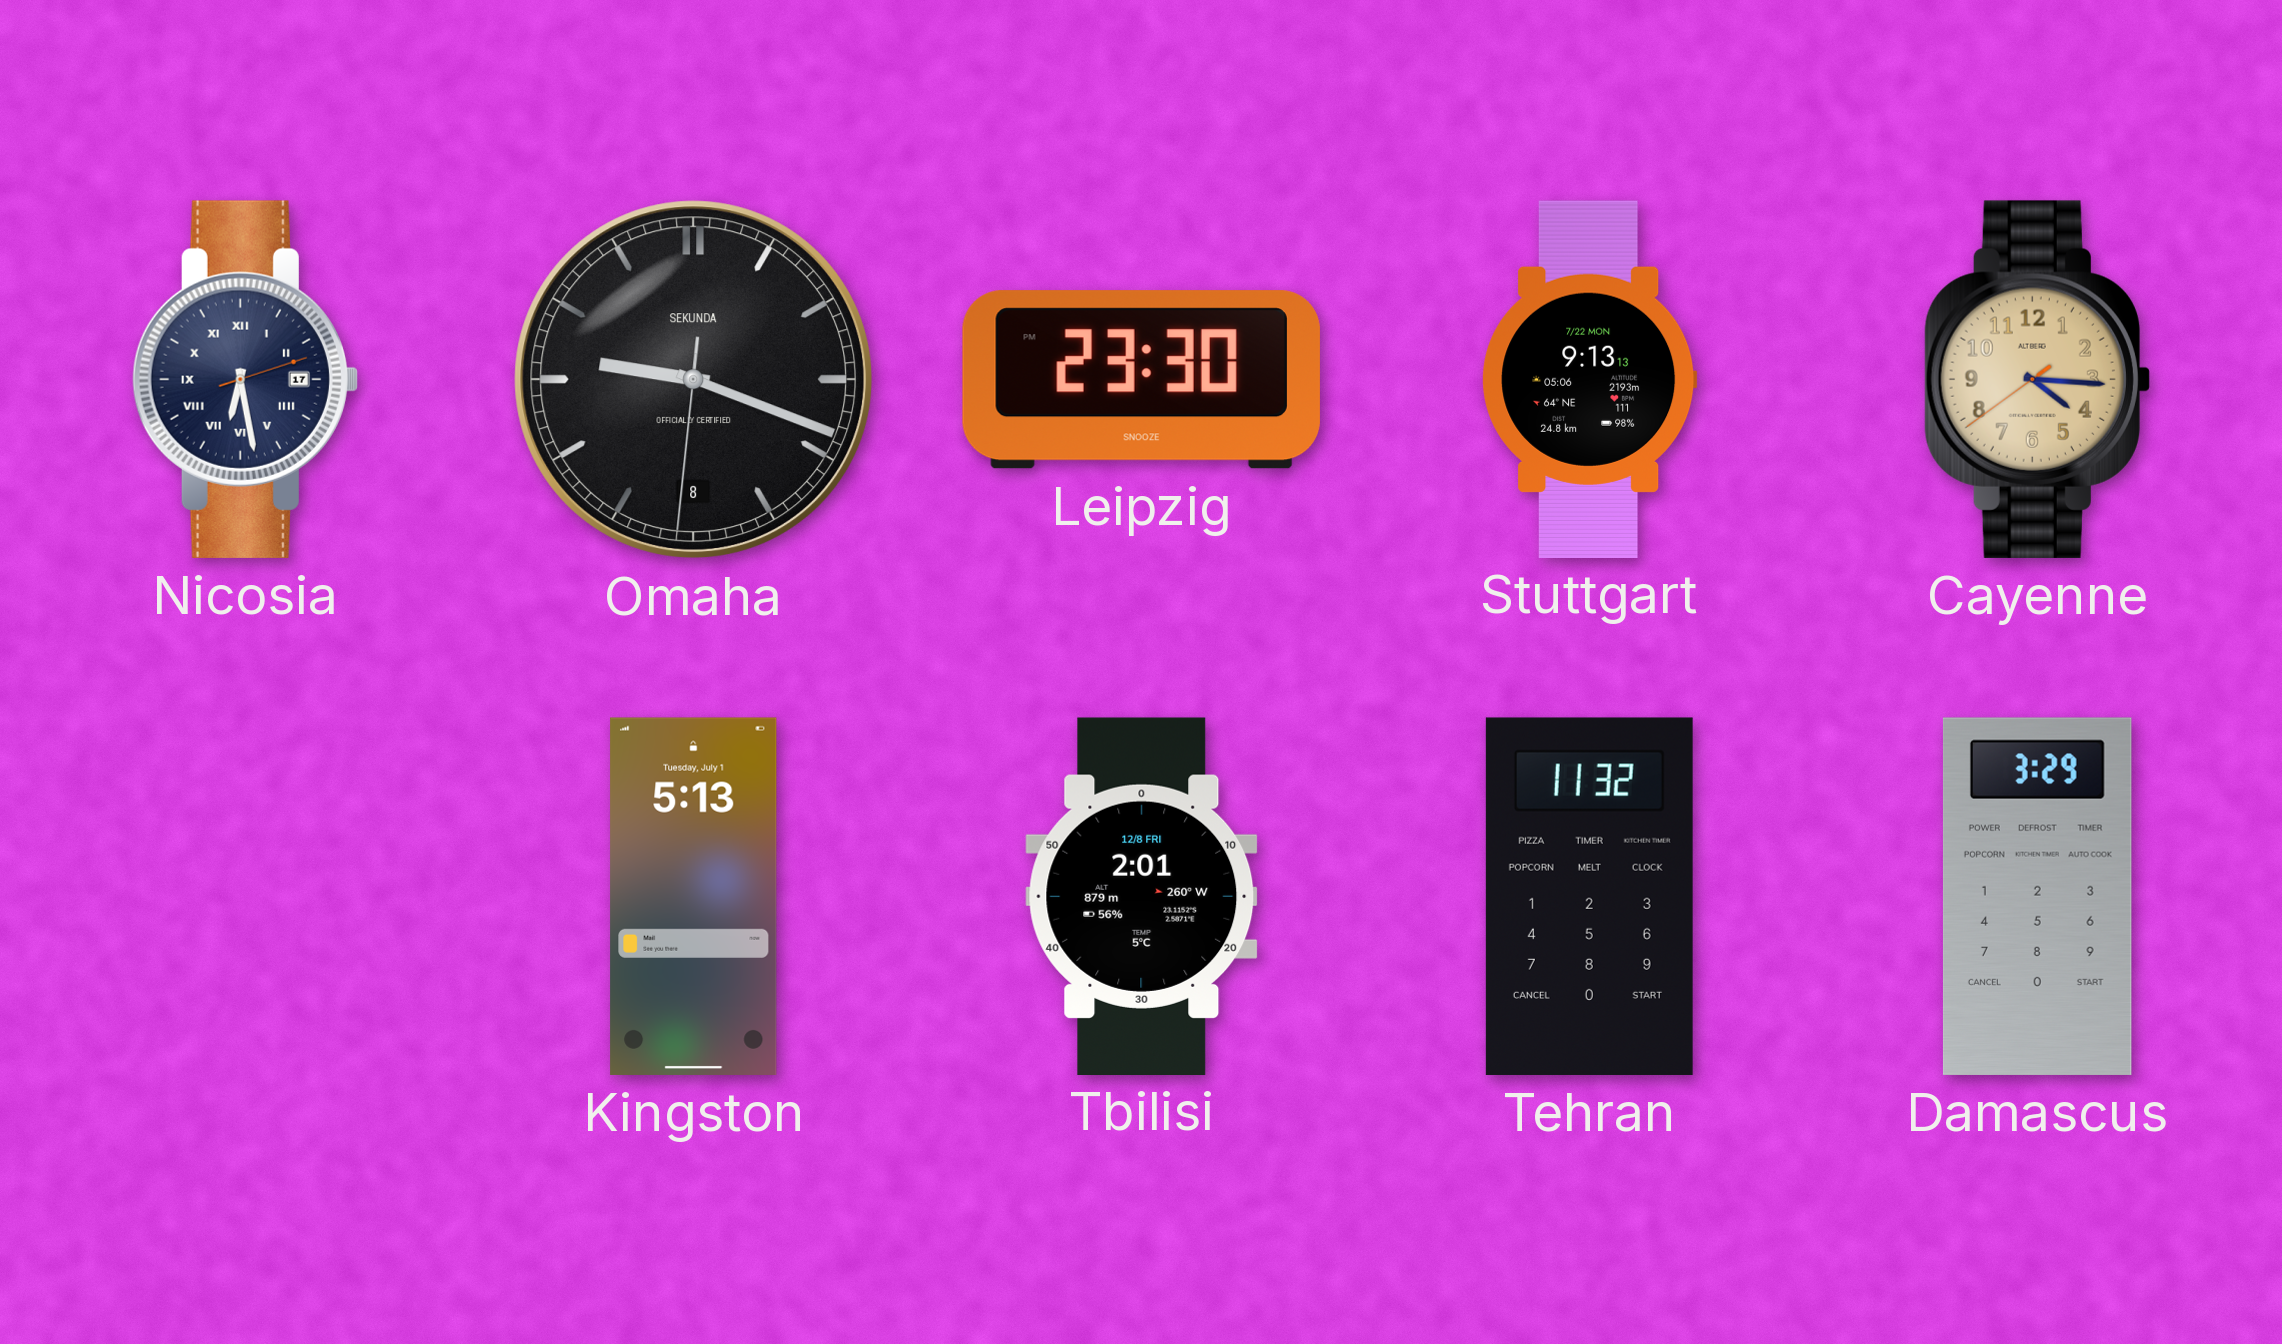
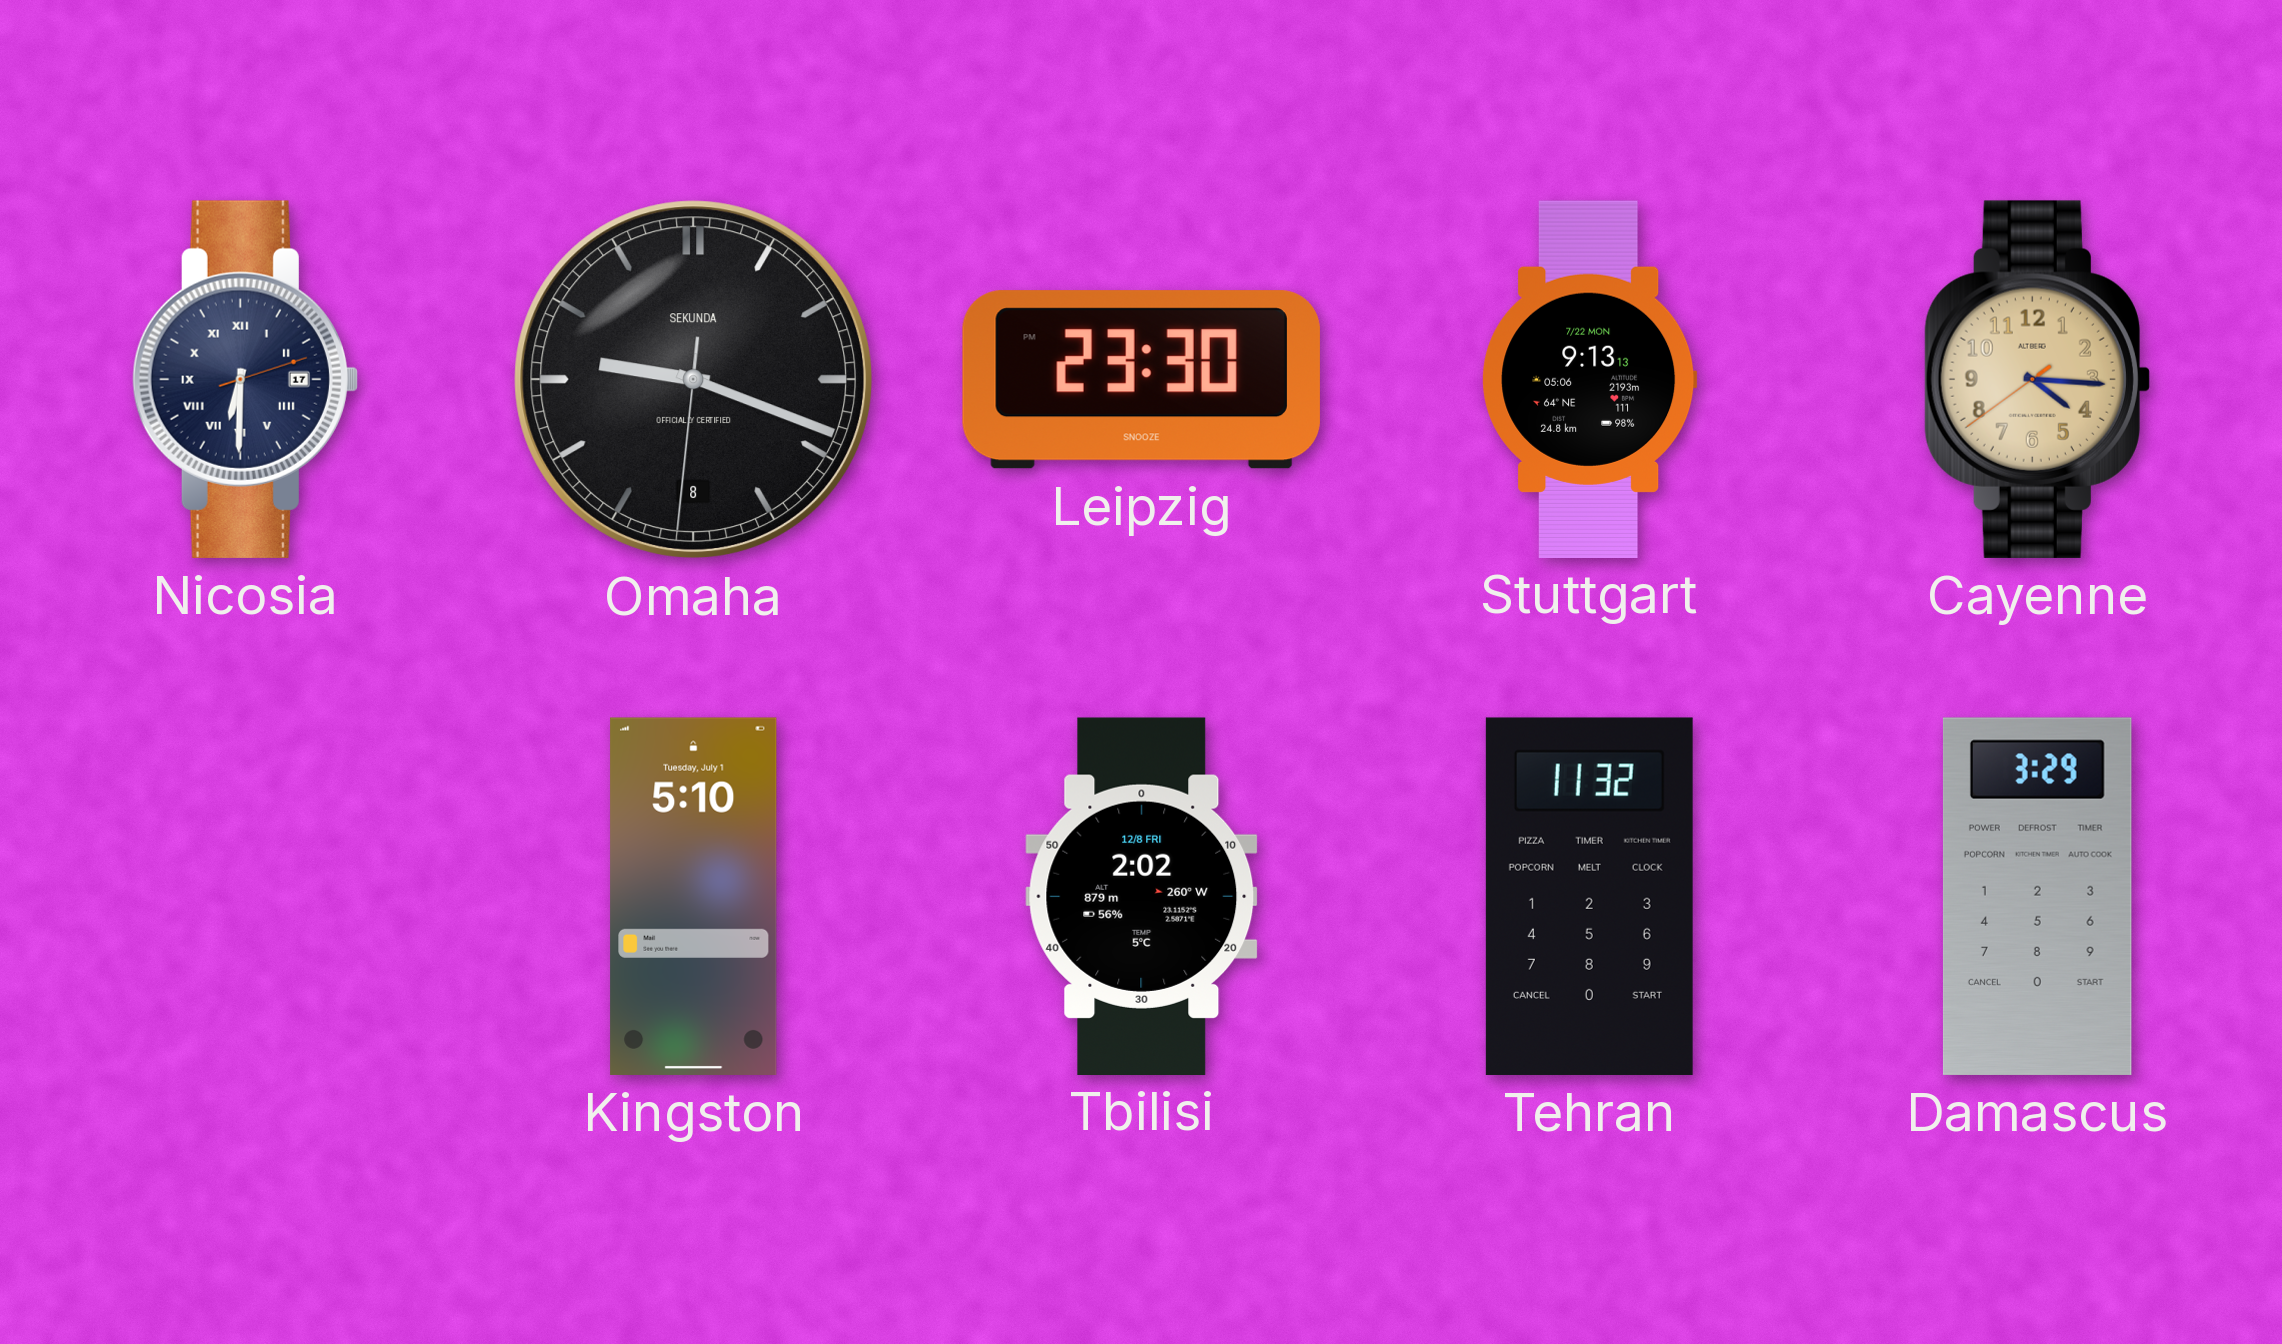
Nicosia: 6:28 -> 6:30
Kingston: 5:13 -> 5:10
Tbilisi: 2:01 -> 2:02
